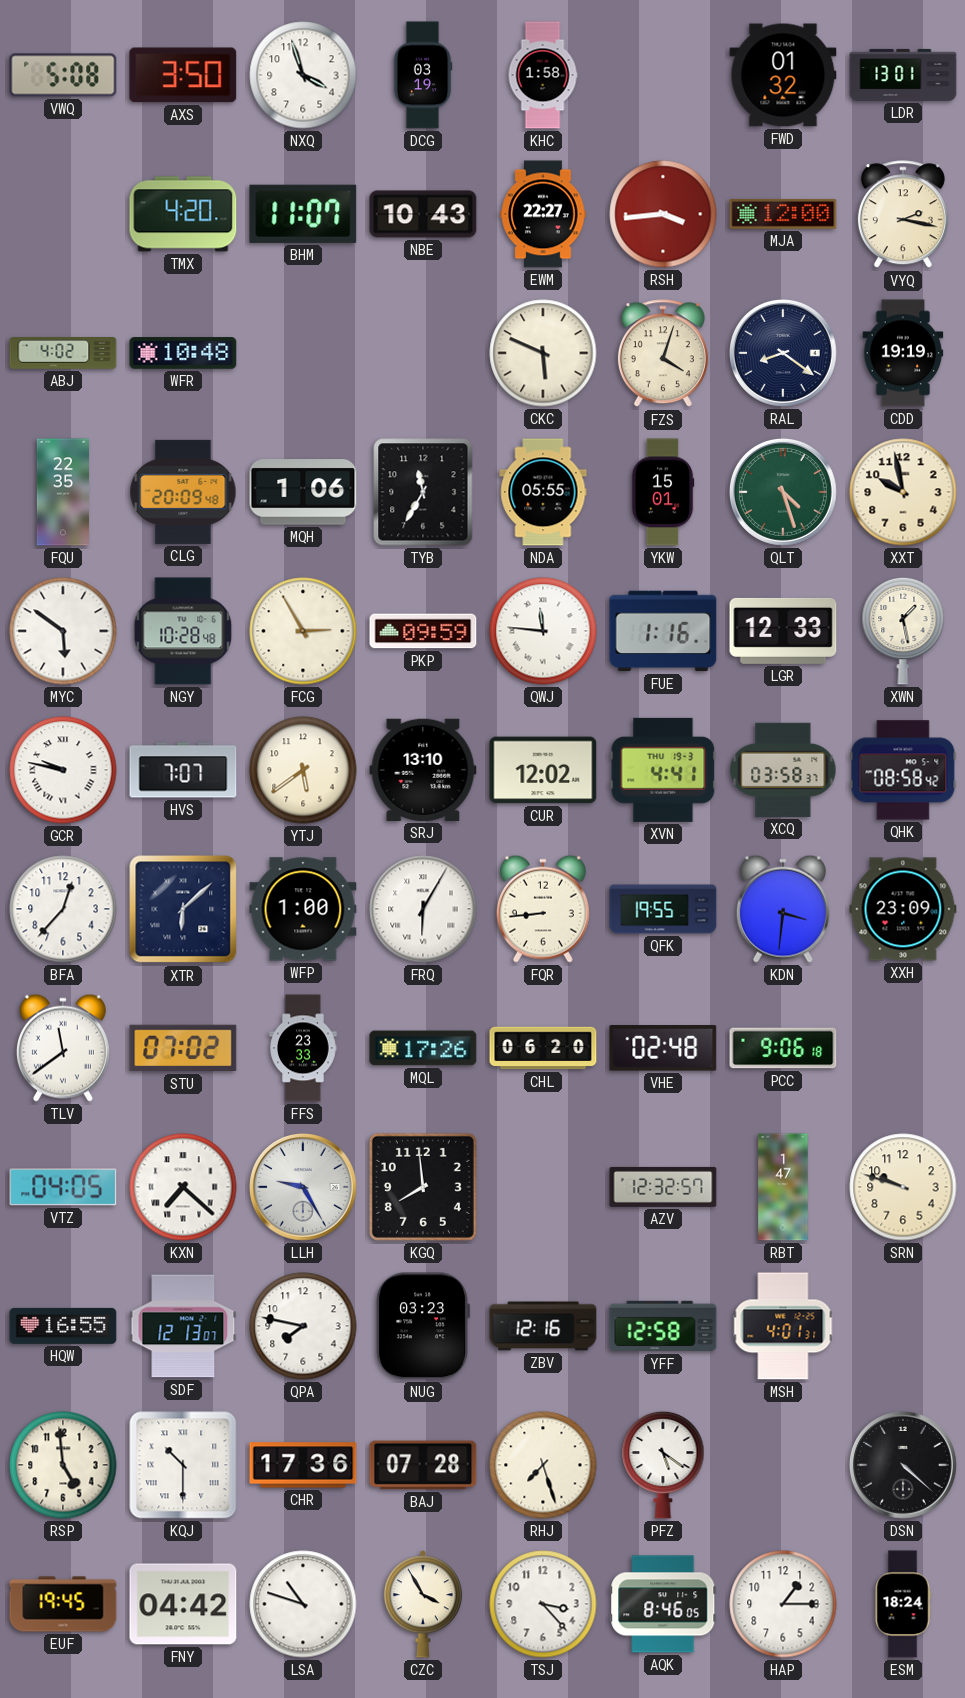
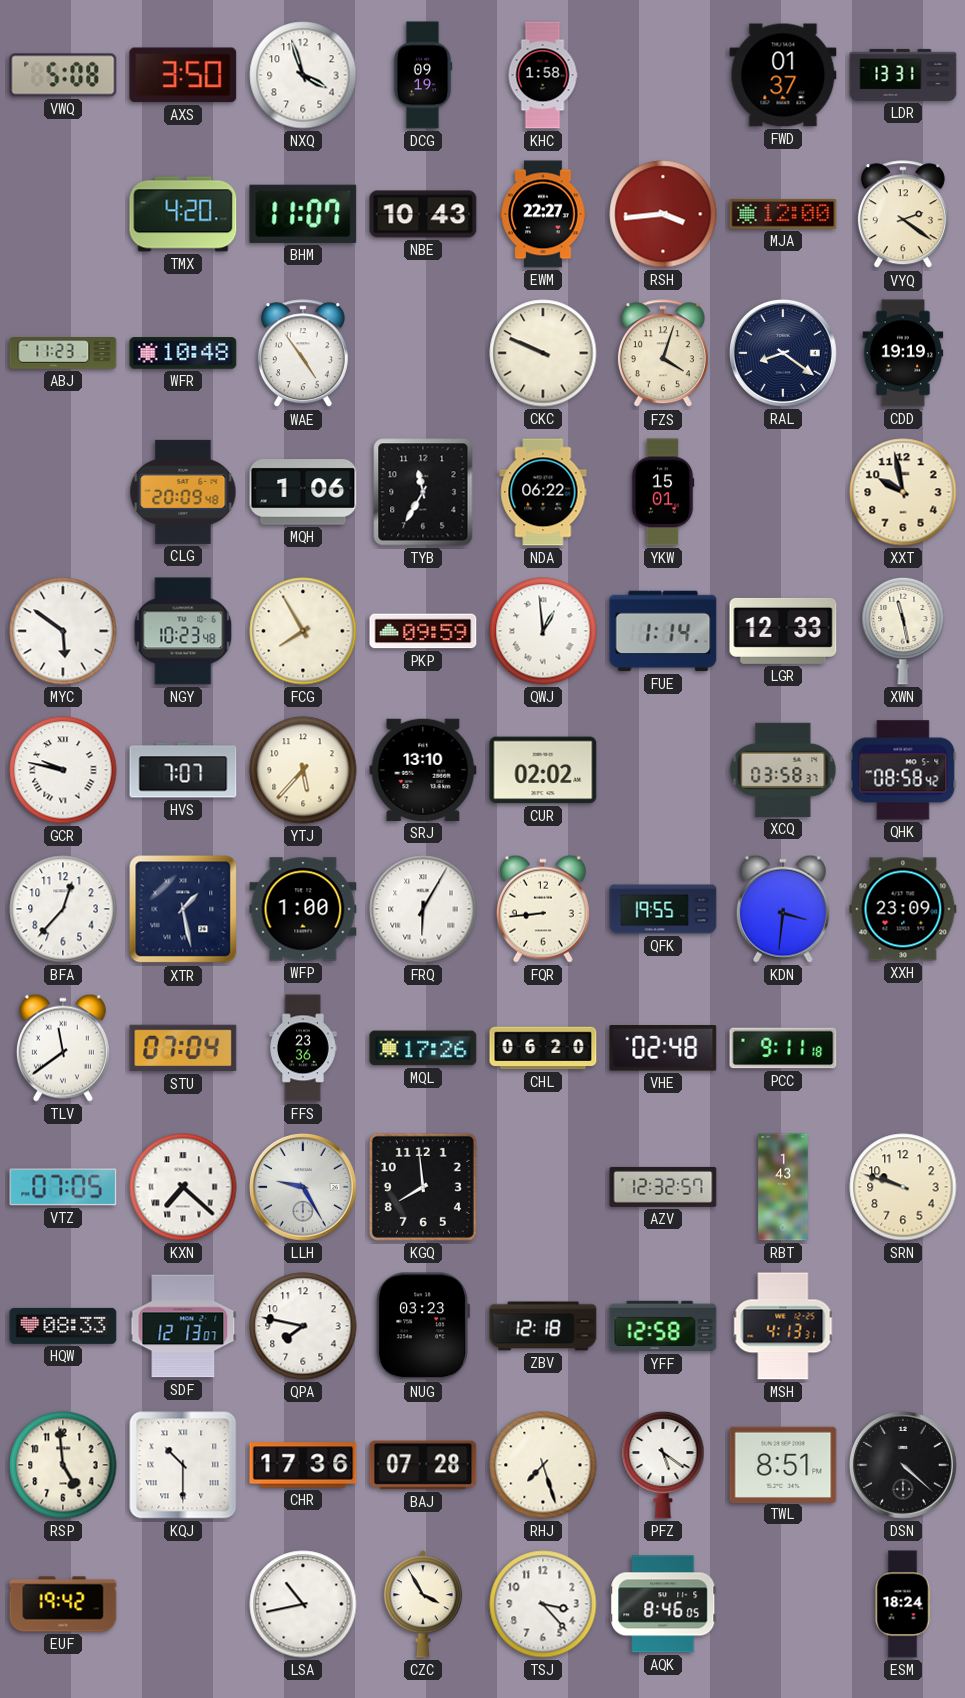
DCG: 03:19 -> 09:19
FWD: 01:32 -> 01:37
LDR: 13:01 -> 13:31
VYQ: 2:17 -> 2:21
ABJ: 4:02 -> 11:23
WAE: none -> 4:54
CKC: 5:49 -> 9:49
FQU: 22:35 -> none
NDA: 05:55 -> 06:22
QLT: 4:27 -> none
NGY: 10:28 -> 10:23
FCG: 2:55 -> 7:55
QWJ: 11:46 -> 12:59
FUE: 1:16 -> 1:14
XWN: 1:28 -> 11:28
YTJ: 5:39 -> 5:37
CUR: 12:02 -> 02:02
XVN: 4:41 -> none
XTR: 6:08 -> 1:28
STU: 07:02 -> 07:04
FFS: 23:33 -> 23:36
PCC: 9:06 -> 9:11
VTZ: 04:05 -> 07:05
RBT: 1:47 -> 1:43
HQW: 16:55 -> 08:33
ZBV: 12:16 -> 12:18
MSH: 4:01 -> 4:13
TWL: none -> 8:51
EUF: 19:45 -> 19:42
FNY: 04:42 -> none
LSA: 10:48 -> 10:43
HAP: 1:15 -> none
